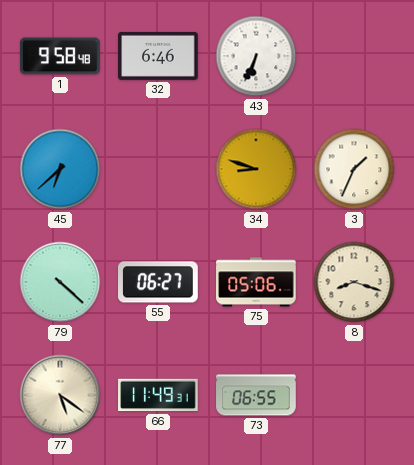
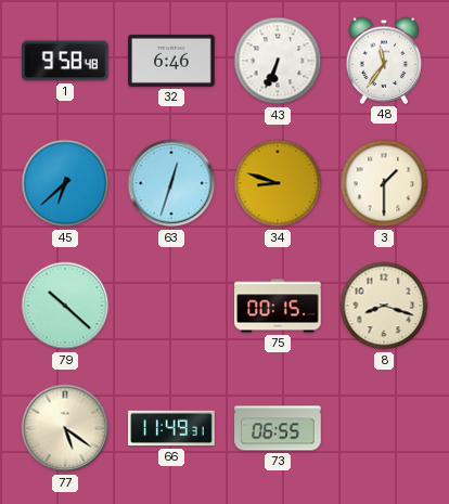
48: none -> 11:36
63: none -> 12:33
3: 1:34 -> 1:30
79: 4:22 -> 10:22
55: 06:27 -> none
75: 05:06 -> 00:15
